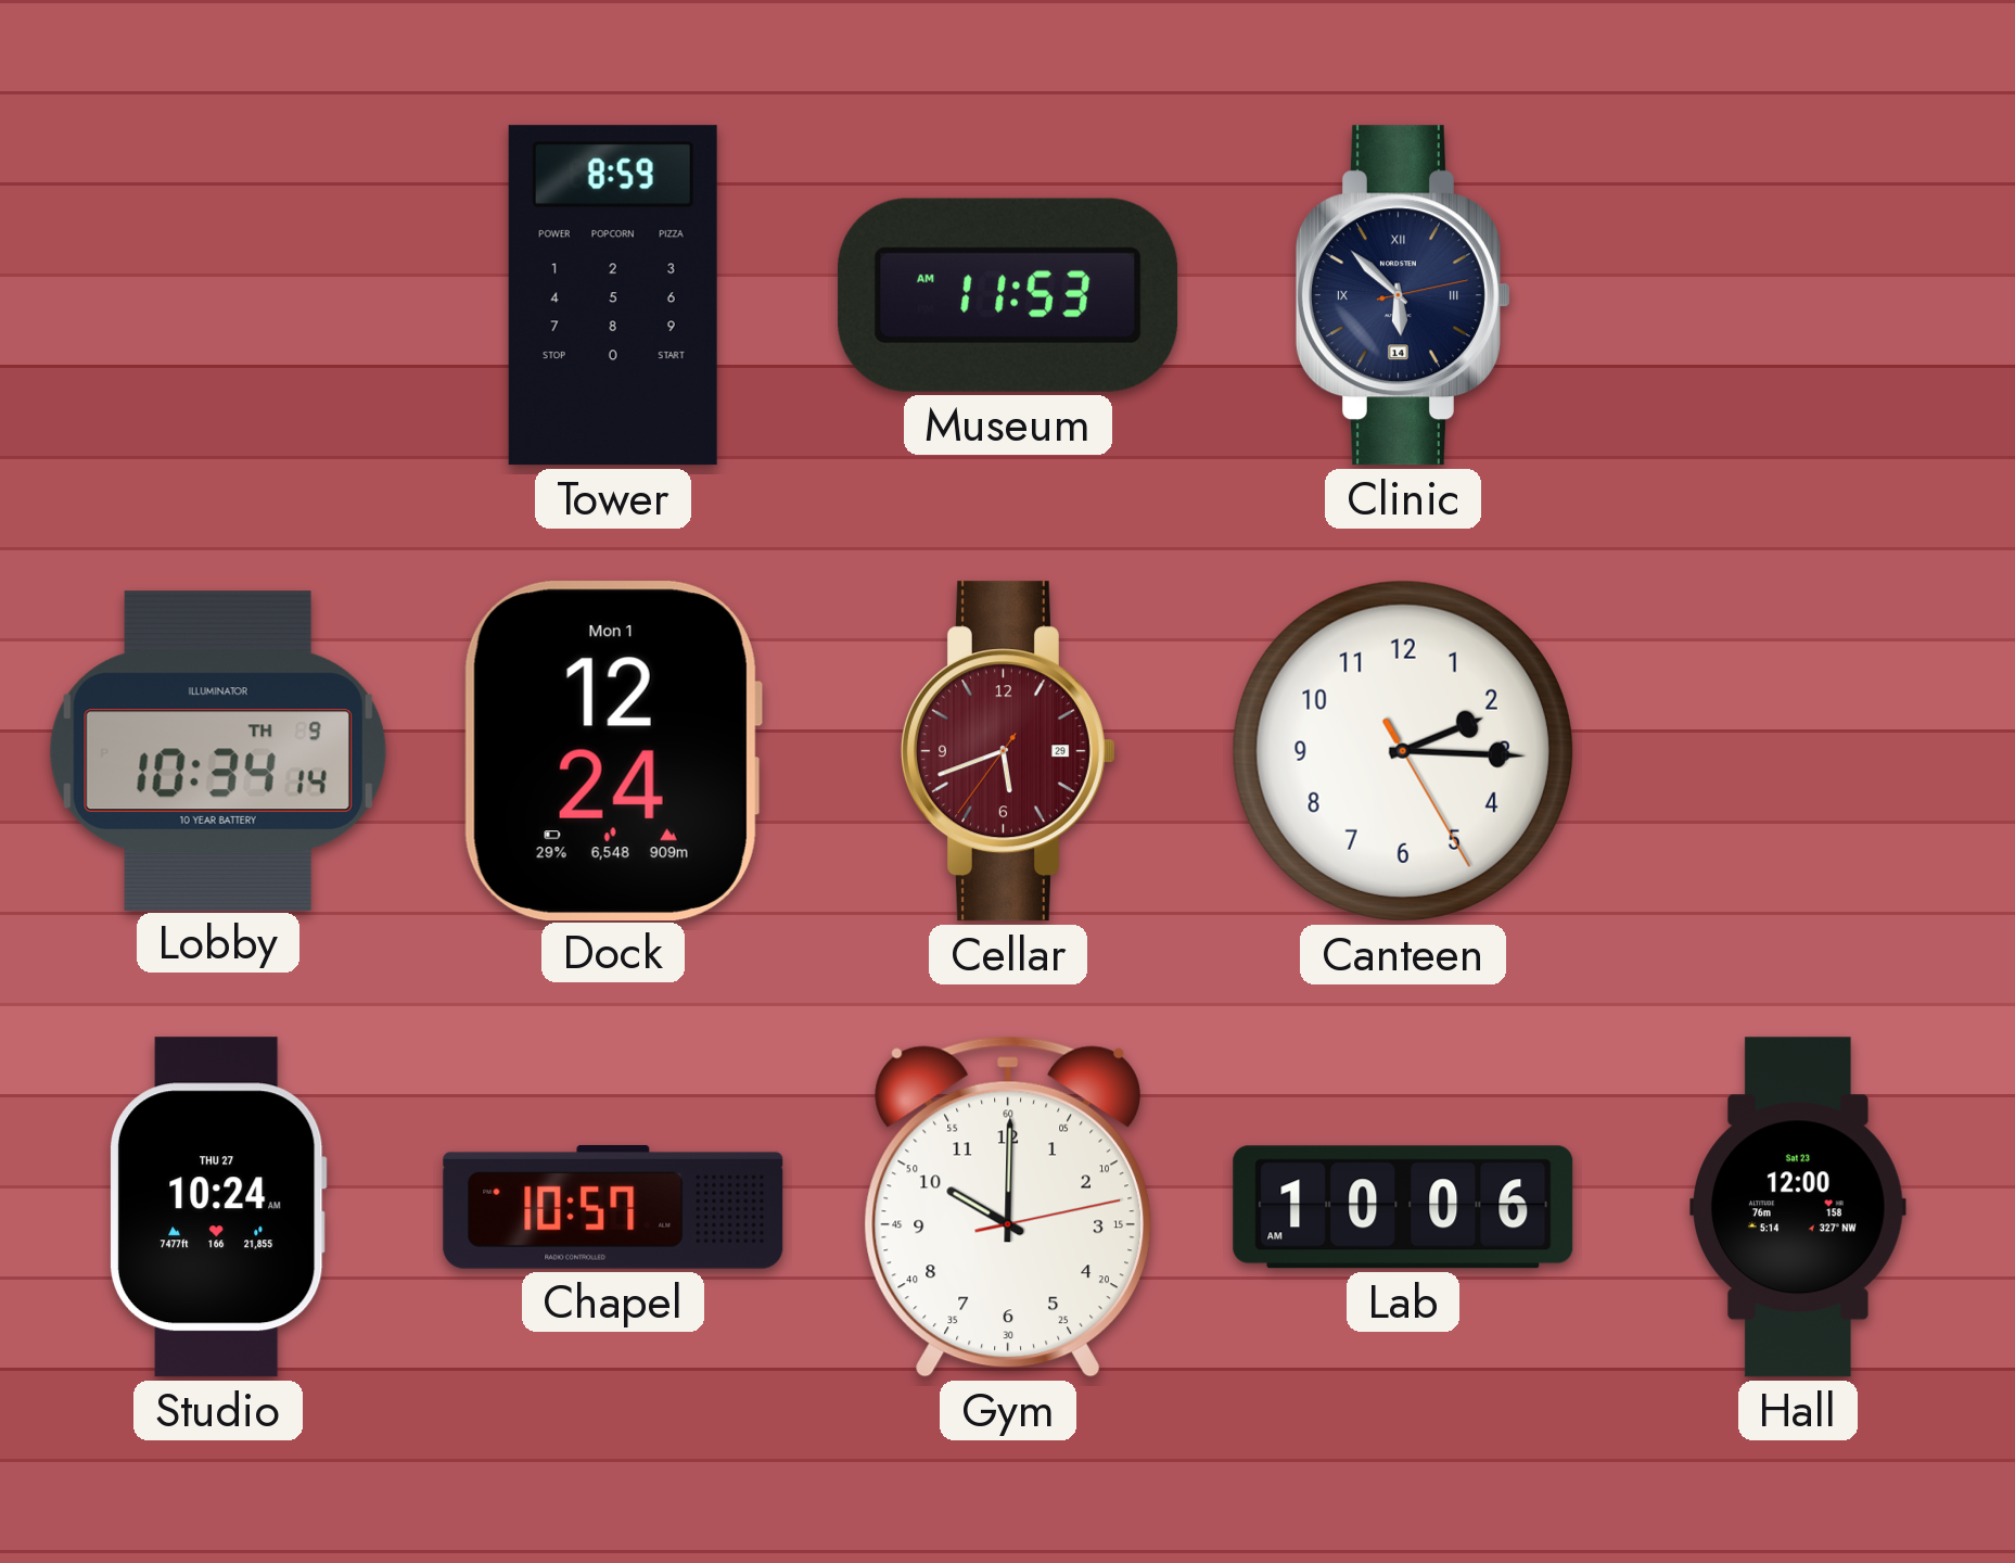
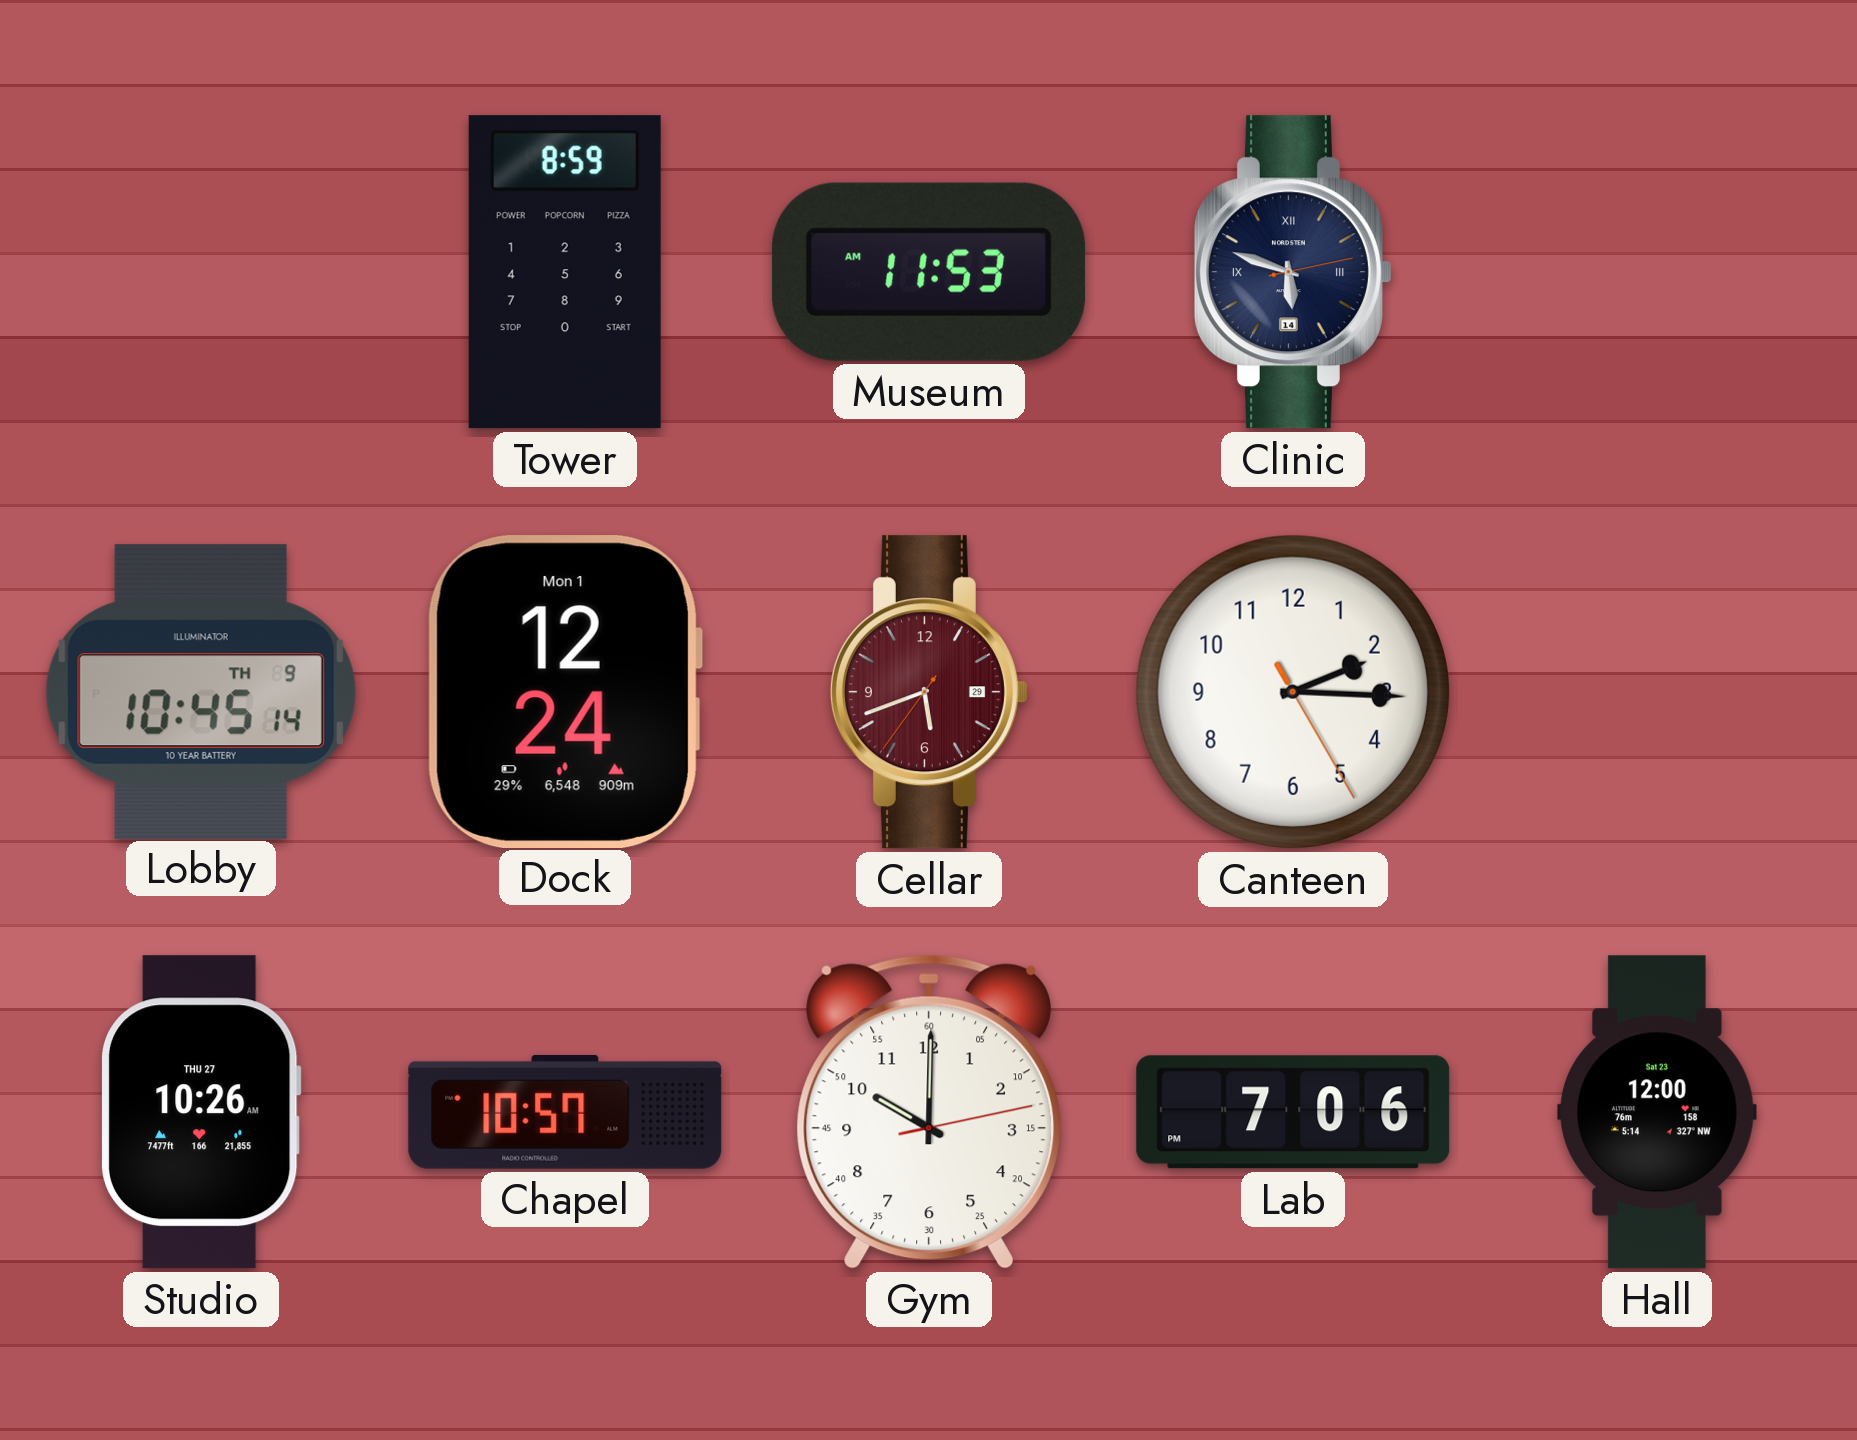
Clinic: 5:52 -> 5:48
Lobby: 10:34 -> 10:45
Studio: 10:24 -> 10:26
Lab: 10:06 -> 7:06
